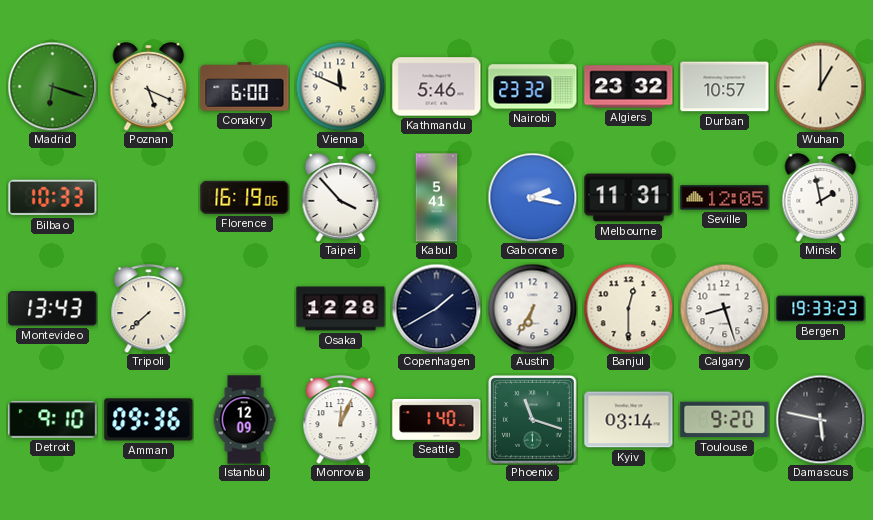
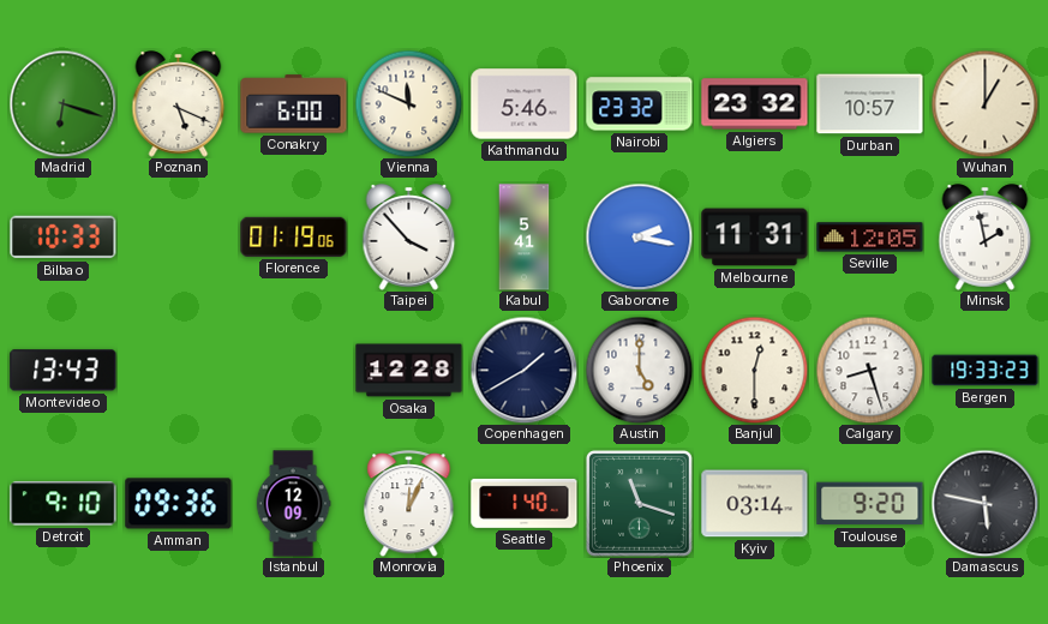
Florence: 16:19 -> 01:19
Tripoli: 7:38 -> none
Austin: 6:35 -> 5:00
